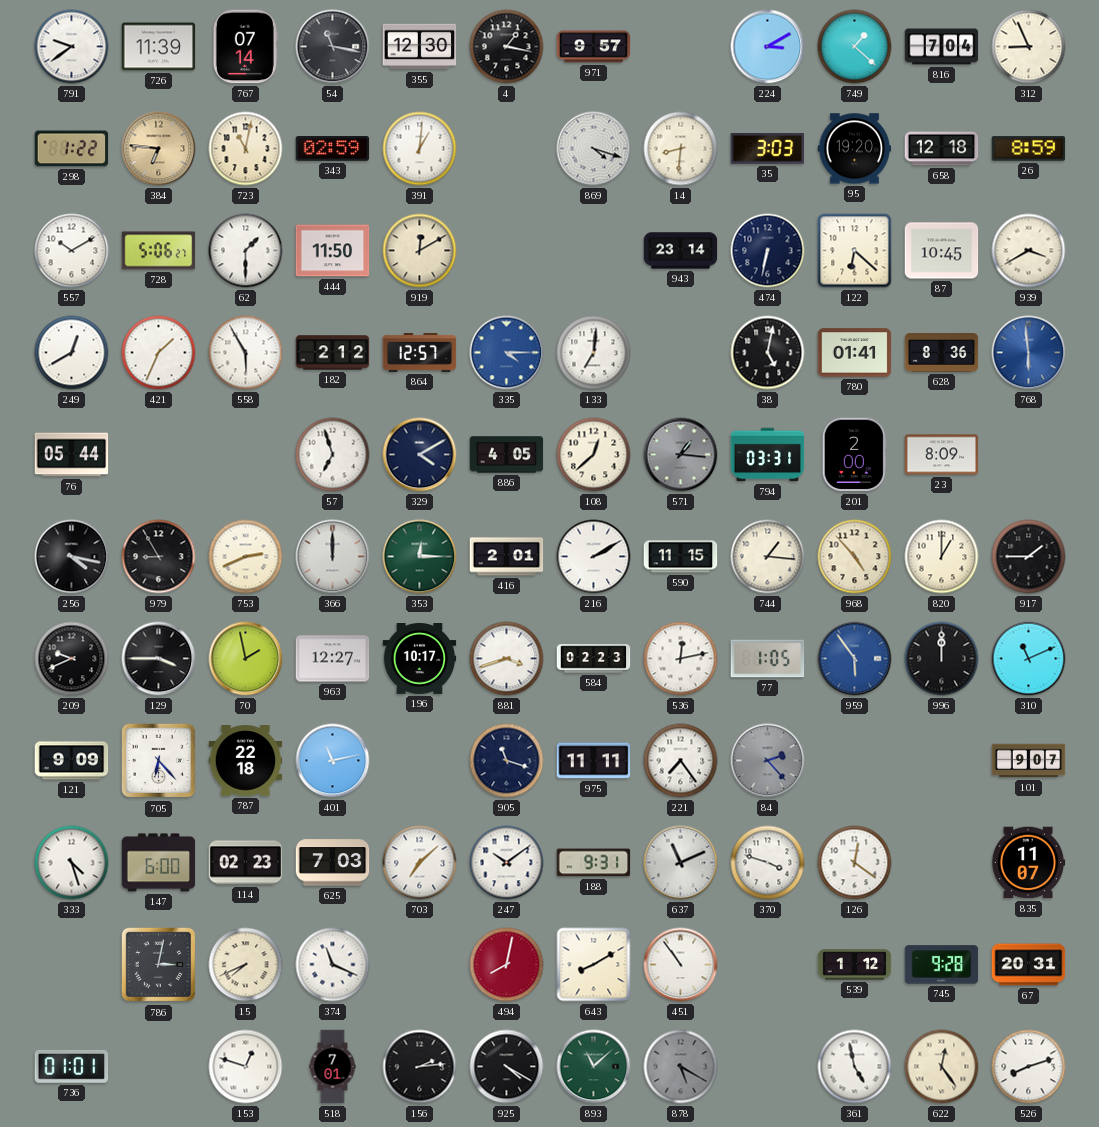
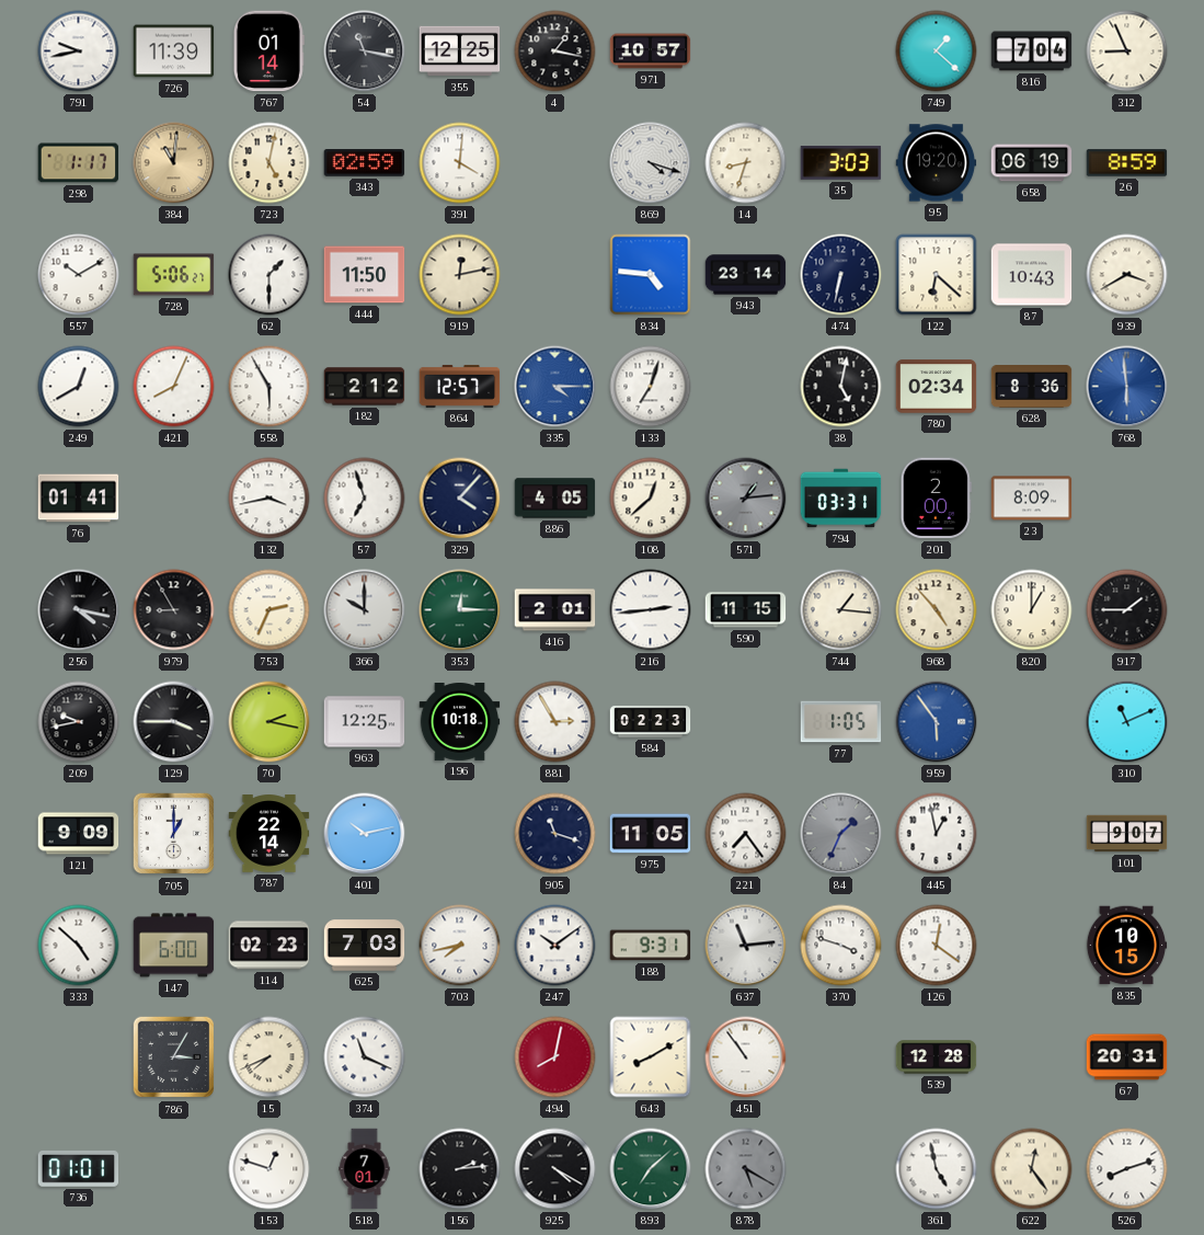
791: 9:39 -> 9:43
767: 07:14 -> 01:14
355: 12:30 -> 12:25
971: 9:57 -> 10:57
224: 3:10 -> none
298: 1:22 -> 1:17
384: 6:46 -> 11:01
723: 11:02 -> 5:02
391: 1:01 -> 4:01
14: 8:31 -> 8:33
658: 12:18 -> 06:19
919: 12:10 -> 12:13
834: none -> 4:46
87: 10:45 -> 10:43
421: 1:34 -> 8:04
133: 7:01 -> 7:03
780: 01:41 -> 02:34
76: 05:44 -> 01:41
132: none -> 3:43
329: 4:10 -> 4:07
571: 1:16 -> 1:14
753: 2:41 -> 2:34
366: 12:00 -> 10:00
216: 2:10 -> 2:44
209: 9:41 -> 9:43
70: 1:58 -> 2:17
963: 12:27 -> 12:25
196: 10:17 -> 10:18
881: 3:42 -> 2:55
536: 12:13 -> none
996: 12:00 -> none
705: 6:23 -> 1:00
787: 22:18 -> 22:14
401: 11:13 -> 10:13
975: 11:11 -> 11:05
84: 2:23 -> 1:34
445: none -> 12:58
333: 4:27 -> 4:52
703: 7:08 -> 7:43
637: 11:11 -> 11:14
835: 11:07 -> 10:15
786: 3:02 -> 3:05
539: 1:12 -> 12:28
745: 9:28 -> none
893: 11:08 -> 7:08
